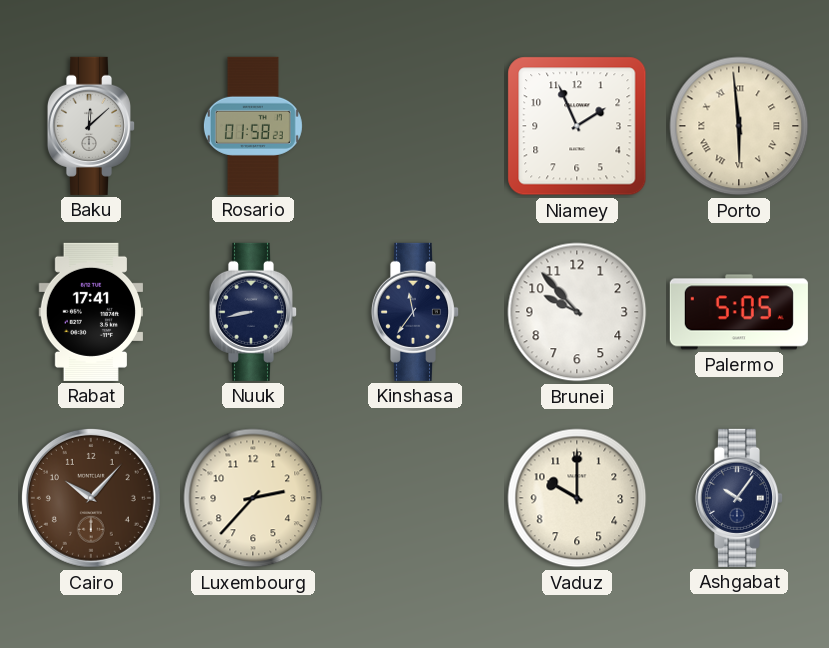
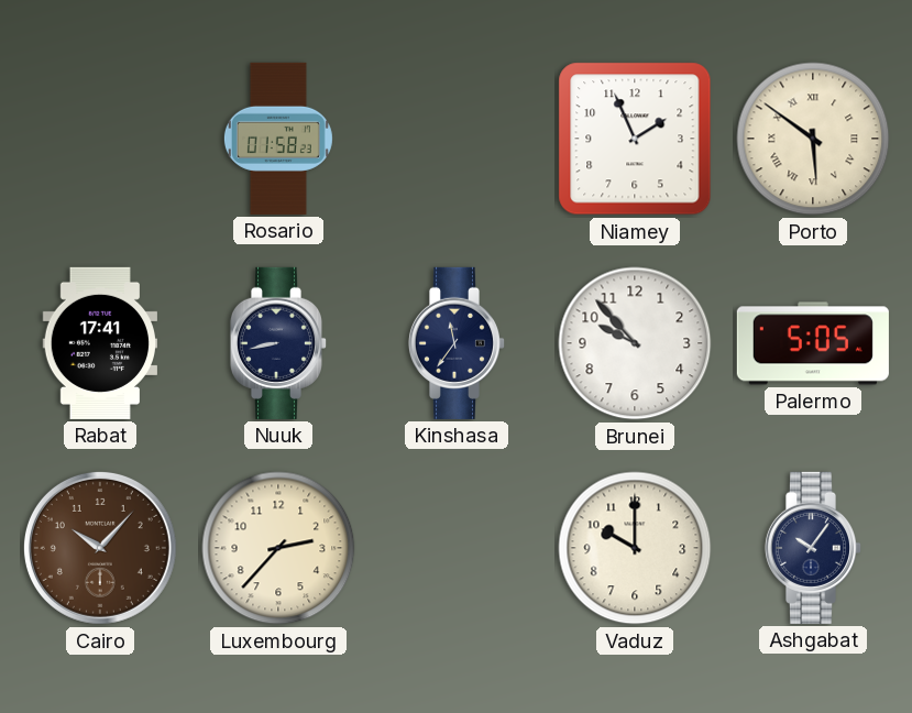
Baku: 12:08 -> none
Porto: 5:59 -> 5:51
